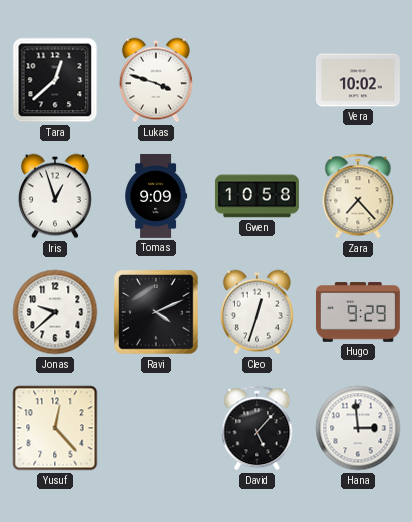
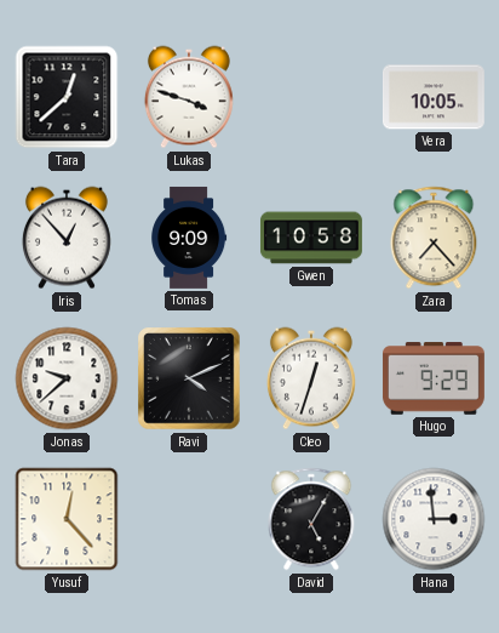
Vera: 10:02 -> 10:05
Iris: 12:57 -> 12:53
David: 5:07 -> 5:05
